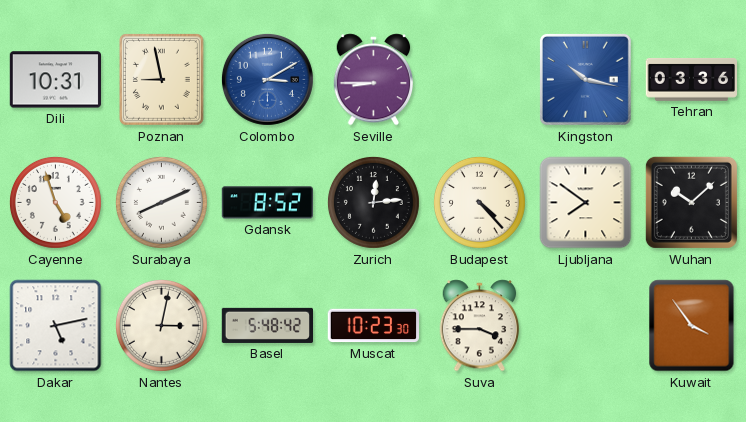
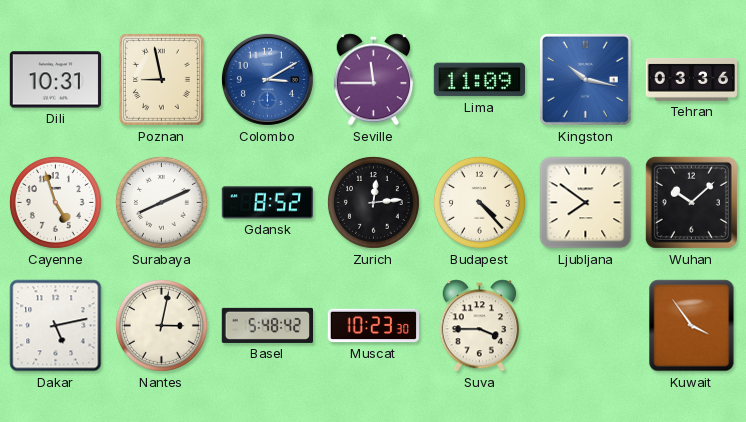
Seville: 8:45 -> 11:45
Lima: none -> 11:09
